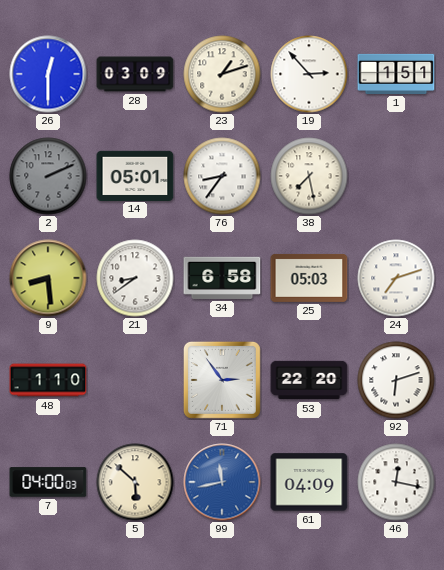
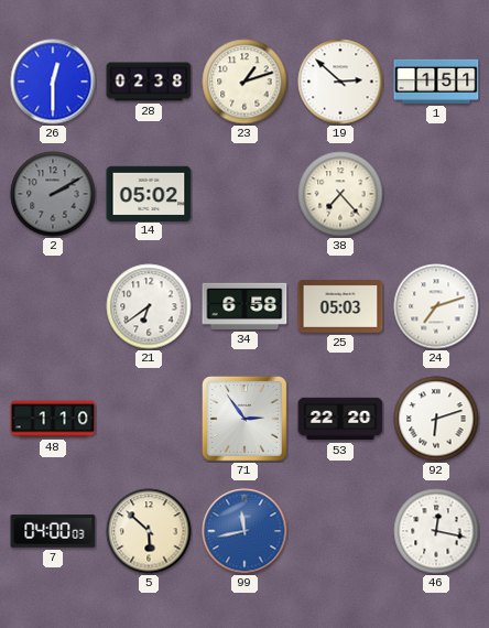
28: 03:09 -> 02:38
19: 2:53 -> 2:52
2: 2:11 -> 2:10
14: 05:01 -> 05:02
76: 8:36 -> none
38: 7:28 -> 7:23
9: 8:29 -> none
21: 8:39 -> 6:39
61: 04:09 -> none
